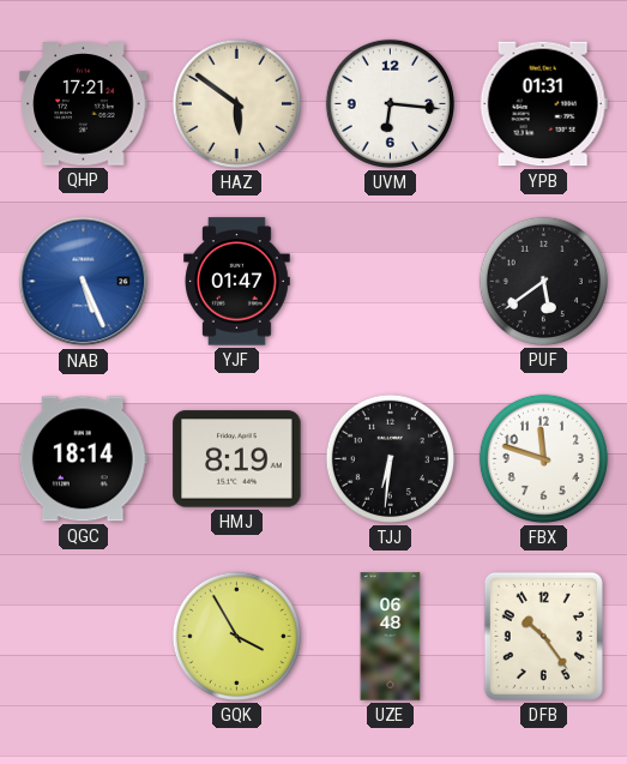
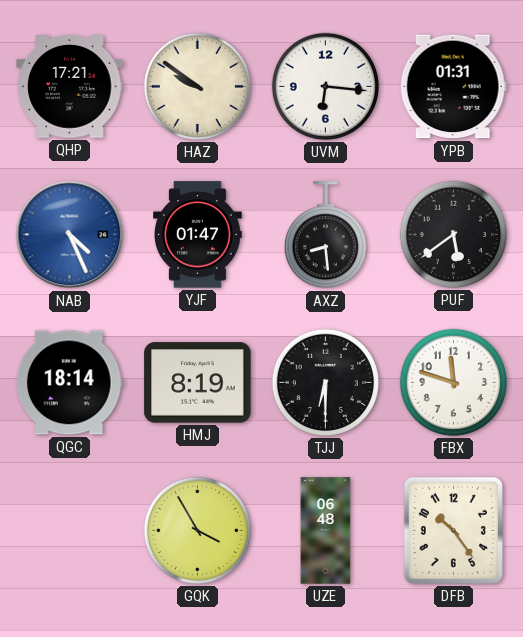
HAZ: 5:51 -> 9:51
NAB: 5:26 -> 4:26
AXZ: none -> 8:29
TJJ: 6:31 -> 6:30
